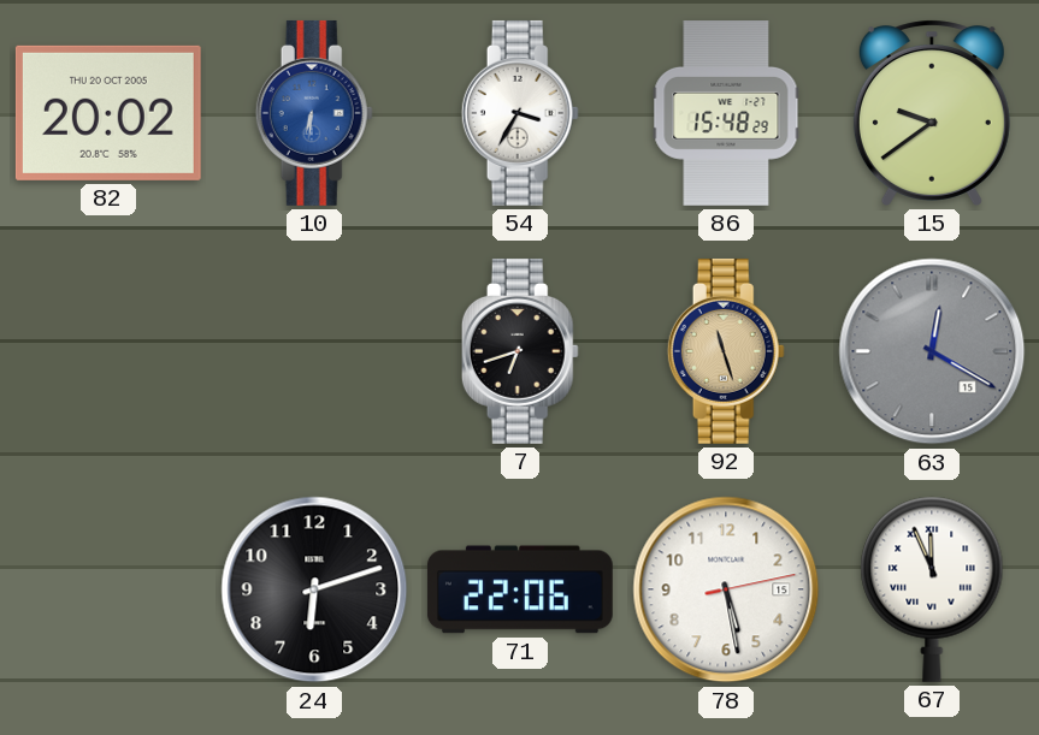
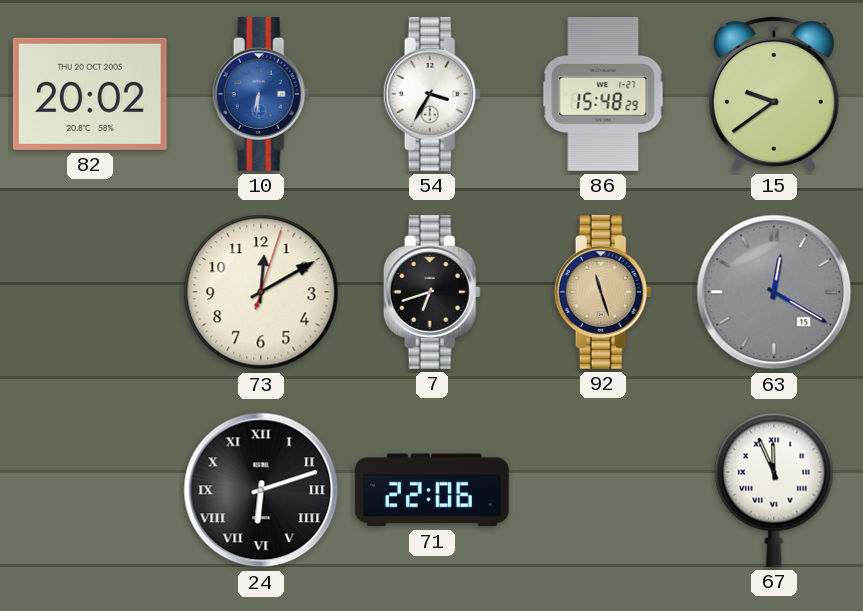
73: none -> 12:10
24 numerals: Arabic -> Roman
78: 5:28 -> none
